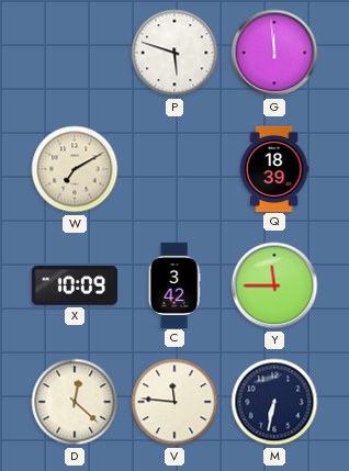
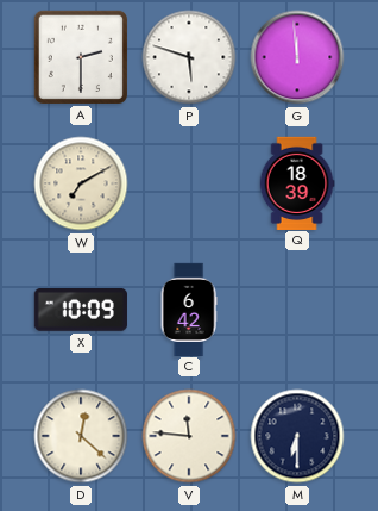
A: none -> 2:30
C: 3:42 -> 6:42
Y: 11:45 -> none
M: 6:32 -> 6:30
